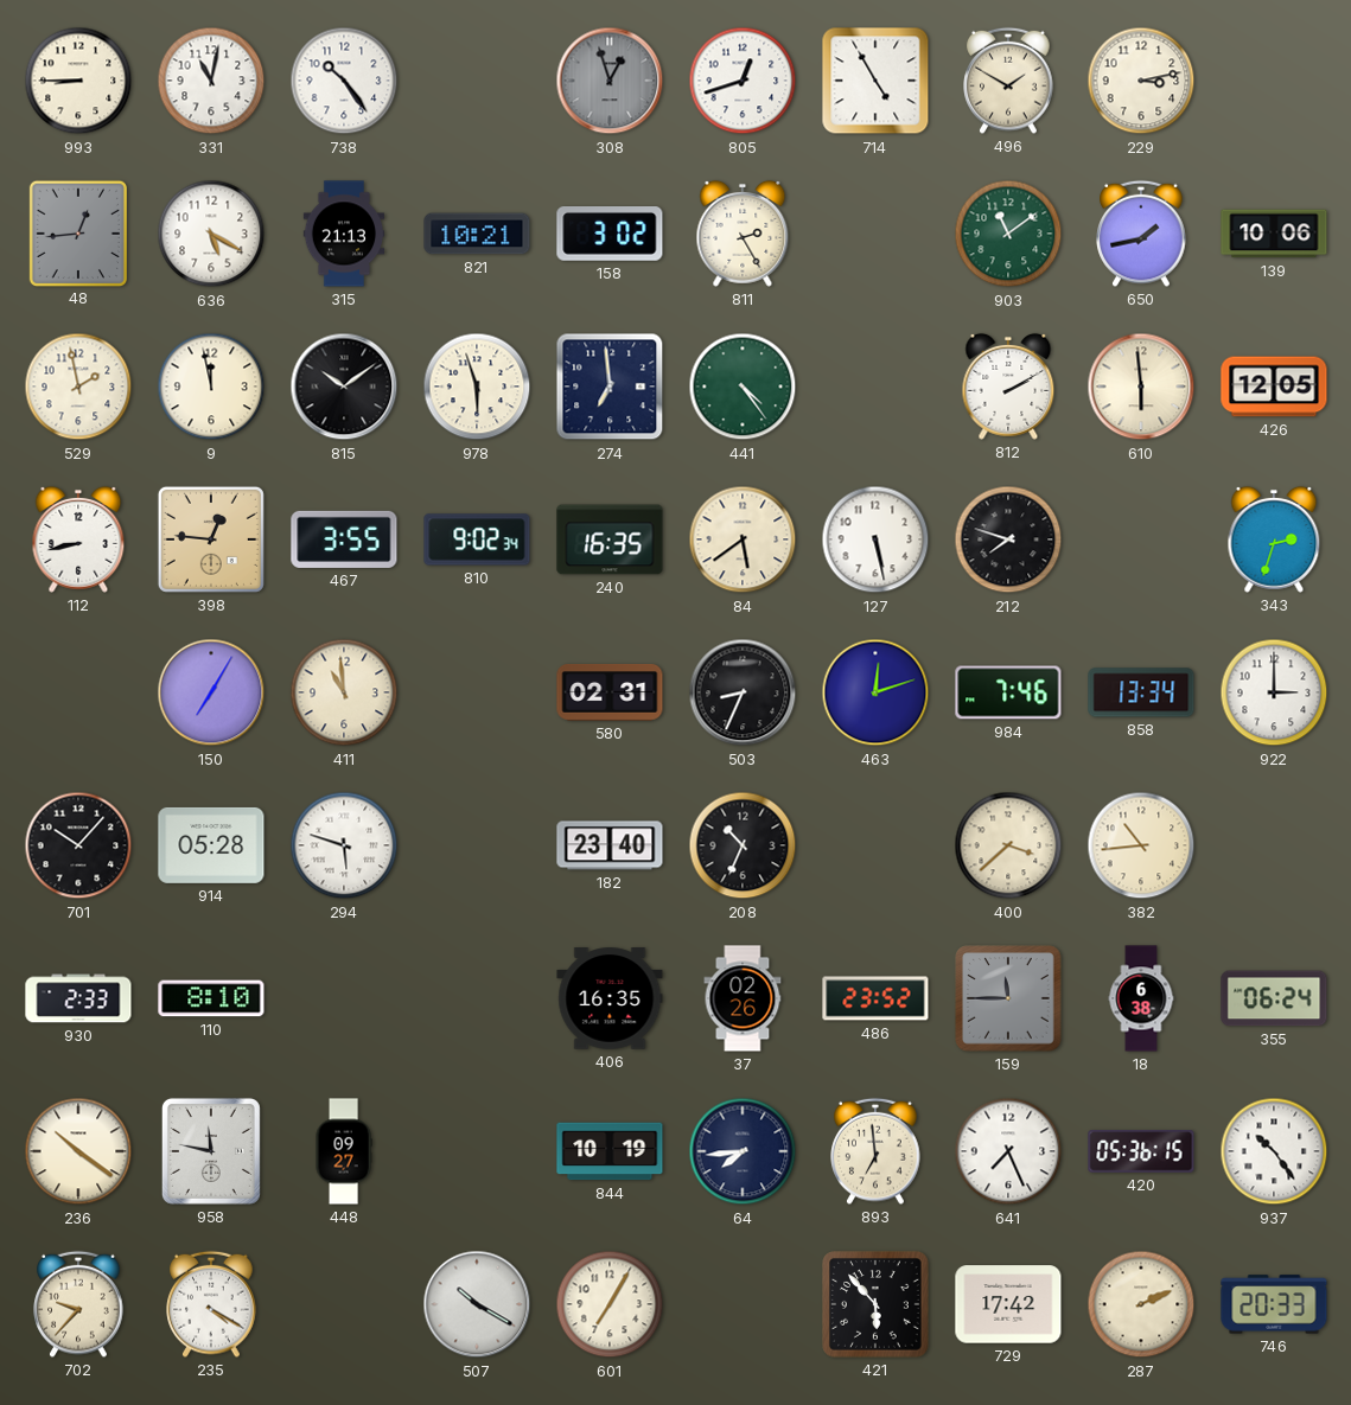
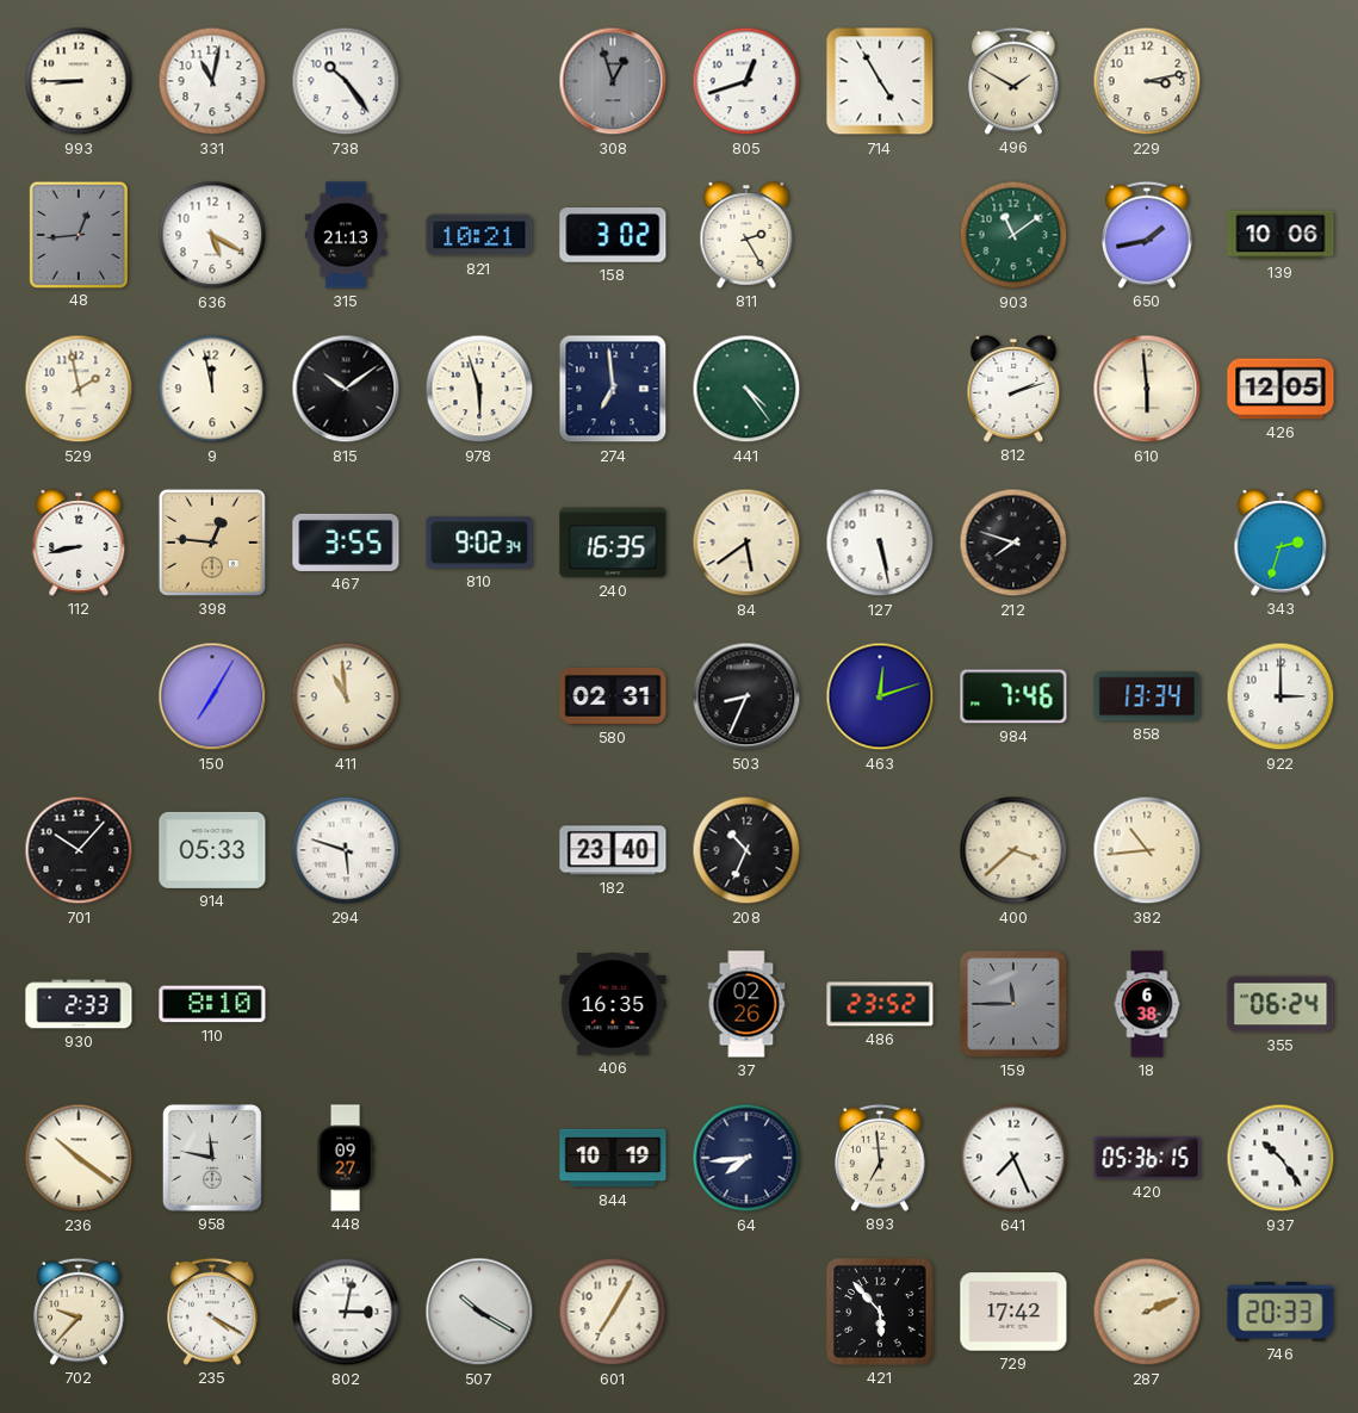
812: 2:10 -> 2:12
914: 05:28 -> 05:33
802: none -> 3:02
